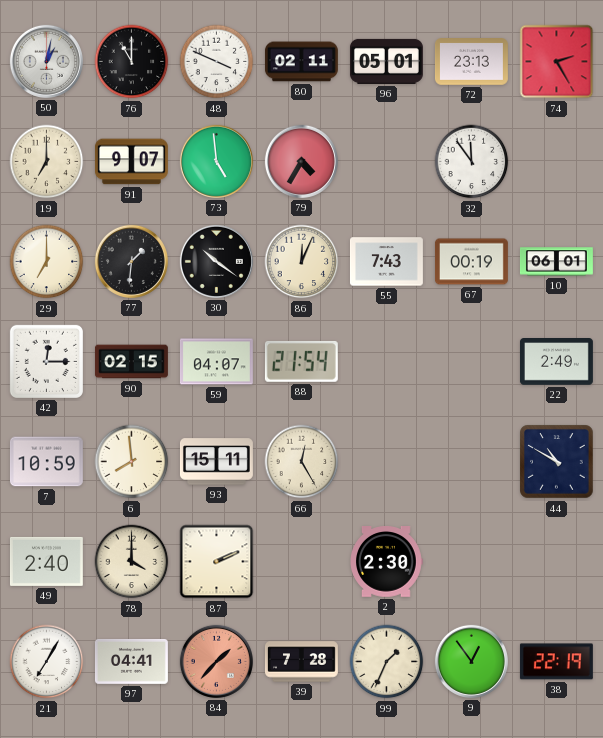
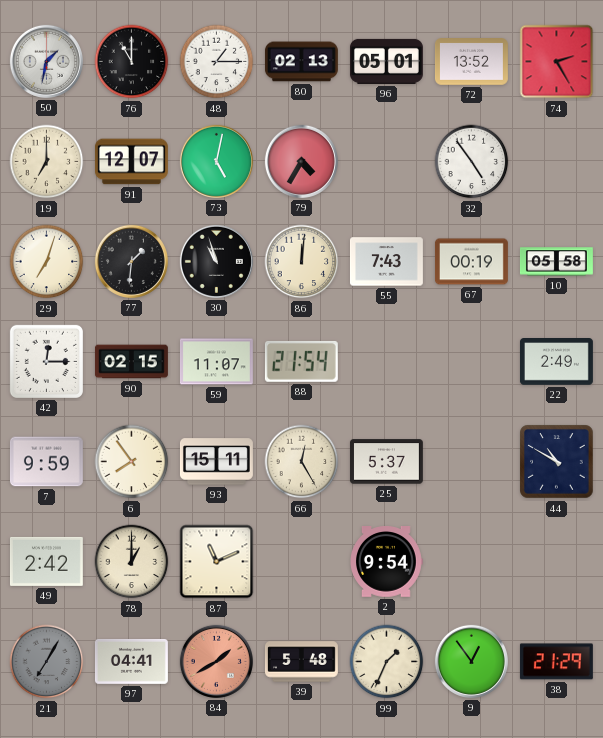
50: 1:02 -> 1:32
48: 3:49 -> 1:15
80: 02:11 -> 02:13
72: 23:13 -> 13:52
91: 9:07 -> 12:07
73: 4:59 -> 5:02
32: 11:54 -> 4:54
29: 7:00 -> 7:03
30: 10:21 -> 10:57
86: 12:04 -> 12:01
10: 06:01 -> 05:58
59: 04:07 -> 11:07
7: 10:59 -> 9:59
6: 7:59 -> 7:54
25: none -> 5:37
49: 2:40 -> 2:42
78: 4:00 -> 1:00
87: 2:11 -> 11:11
2: 2:30 -> 9:54
21 dial: white -> grey
84: 1:37 -> 1:40
39: 7:28 -> 5:48
38: 22:19 -> 21:29
